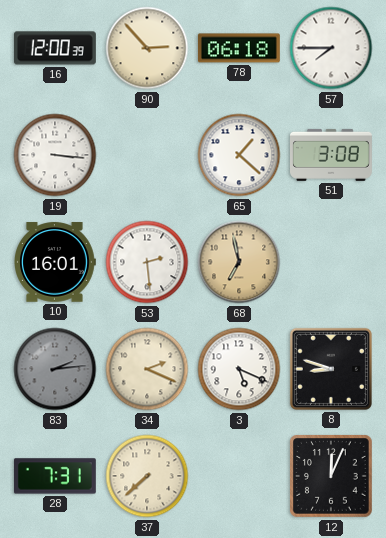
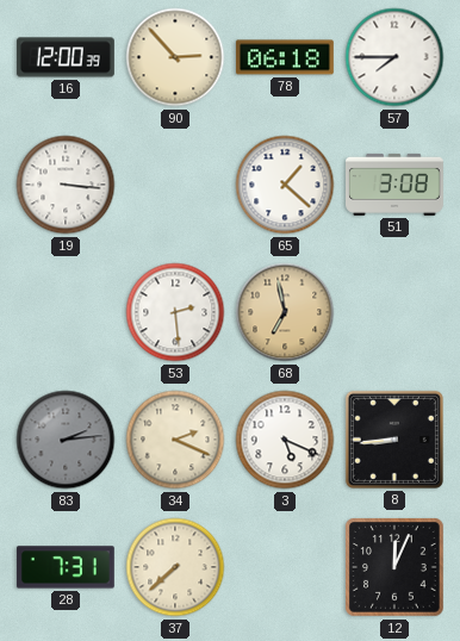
10: 16:01 -> none
8: 8:48 -> 8:44
